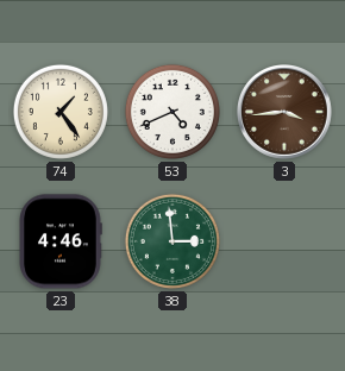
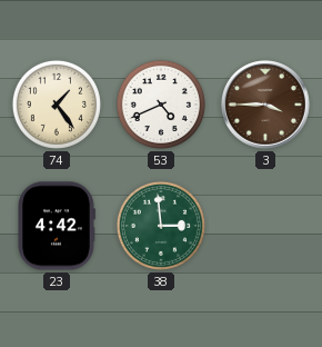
3: 3:44 -> 3:45
23: 4:46 -> 4:42
